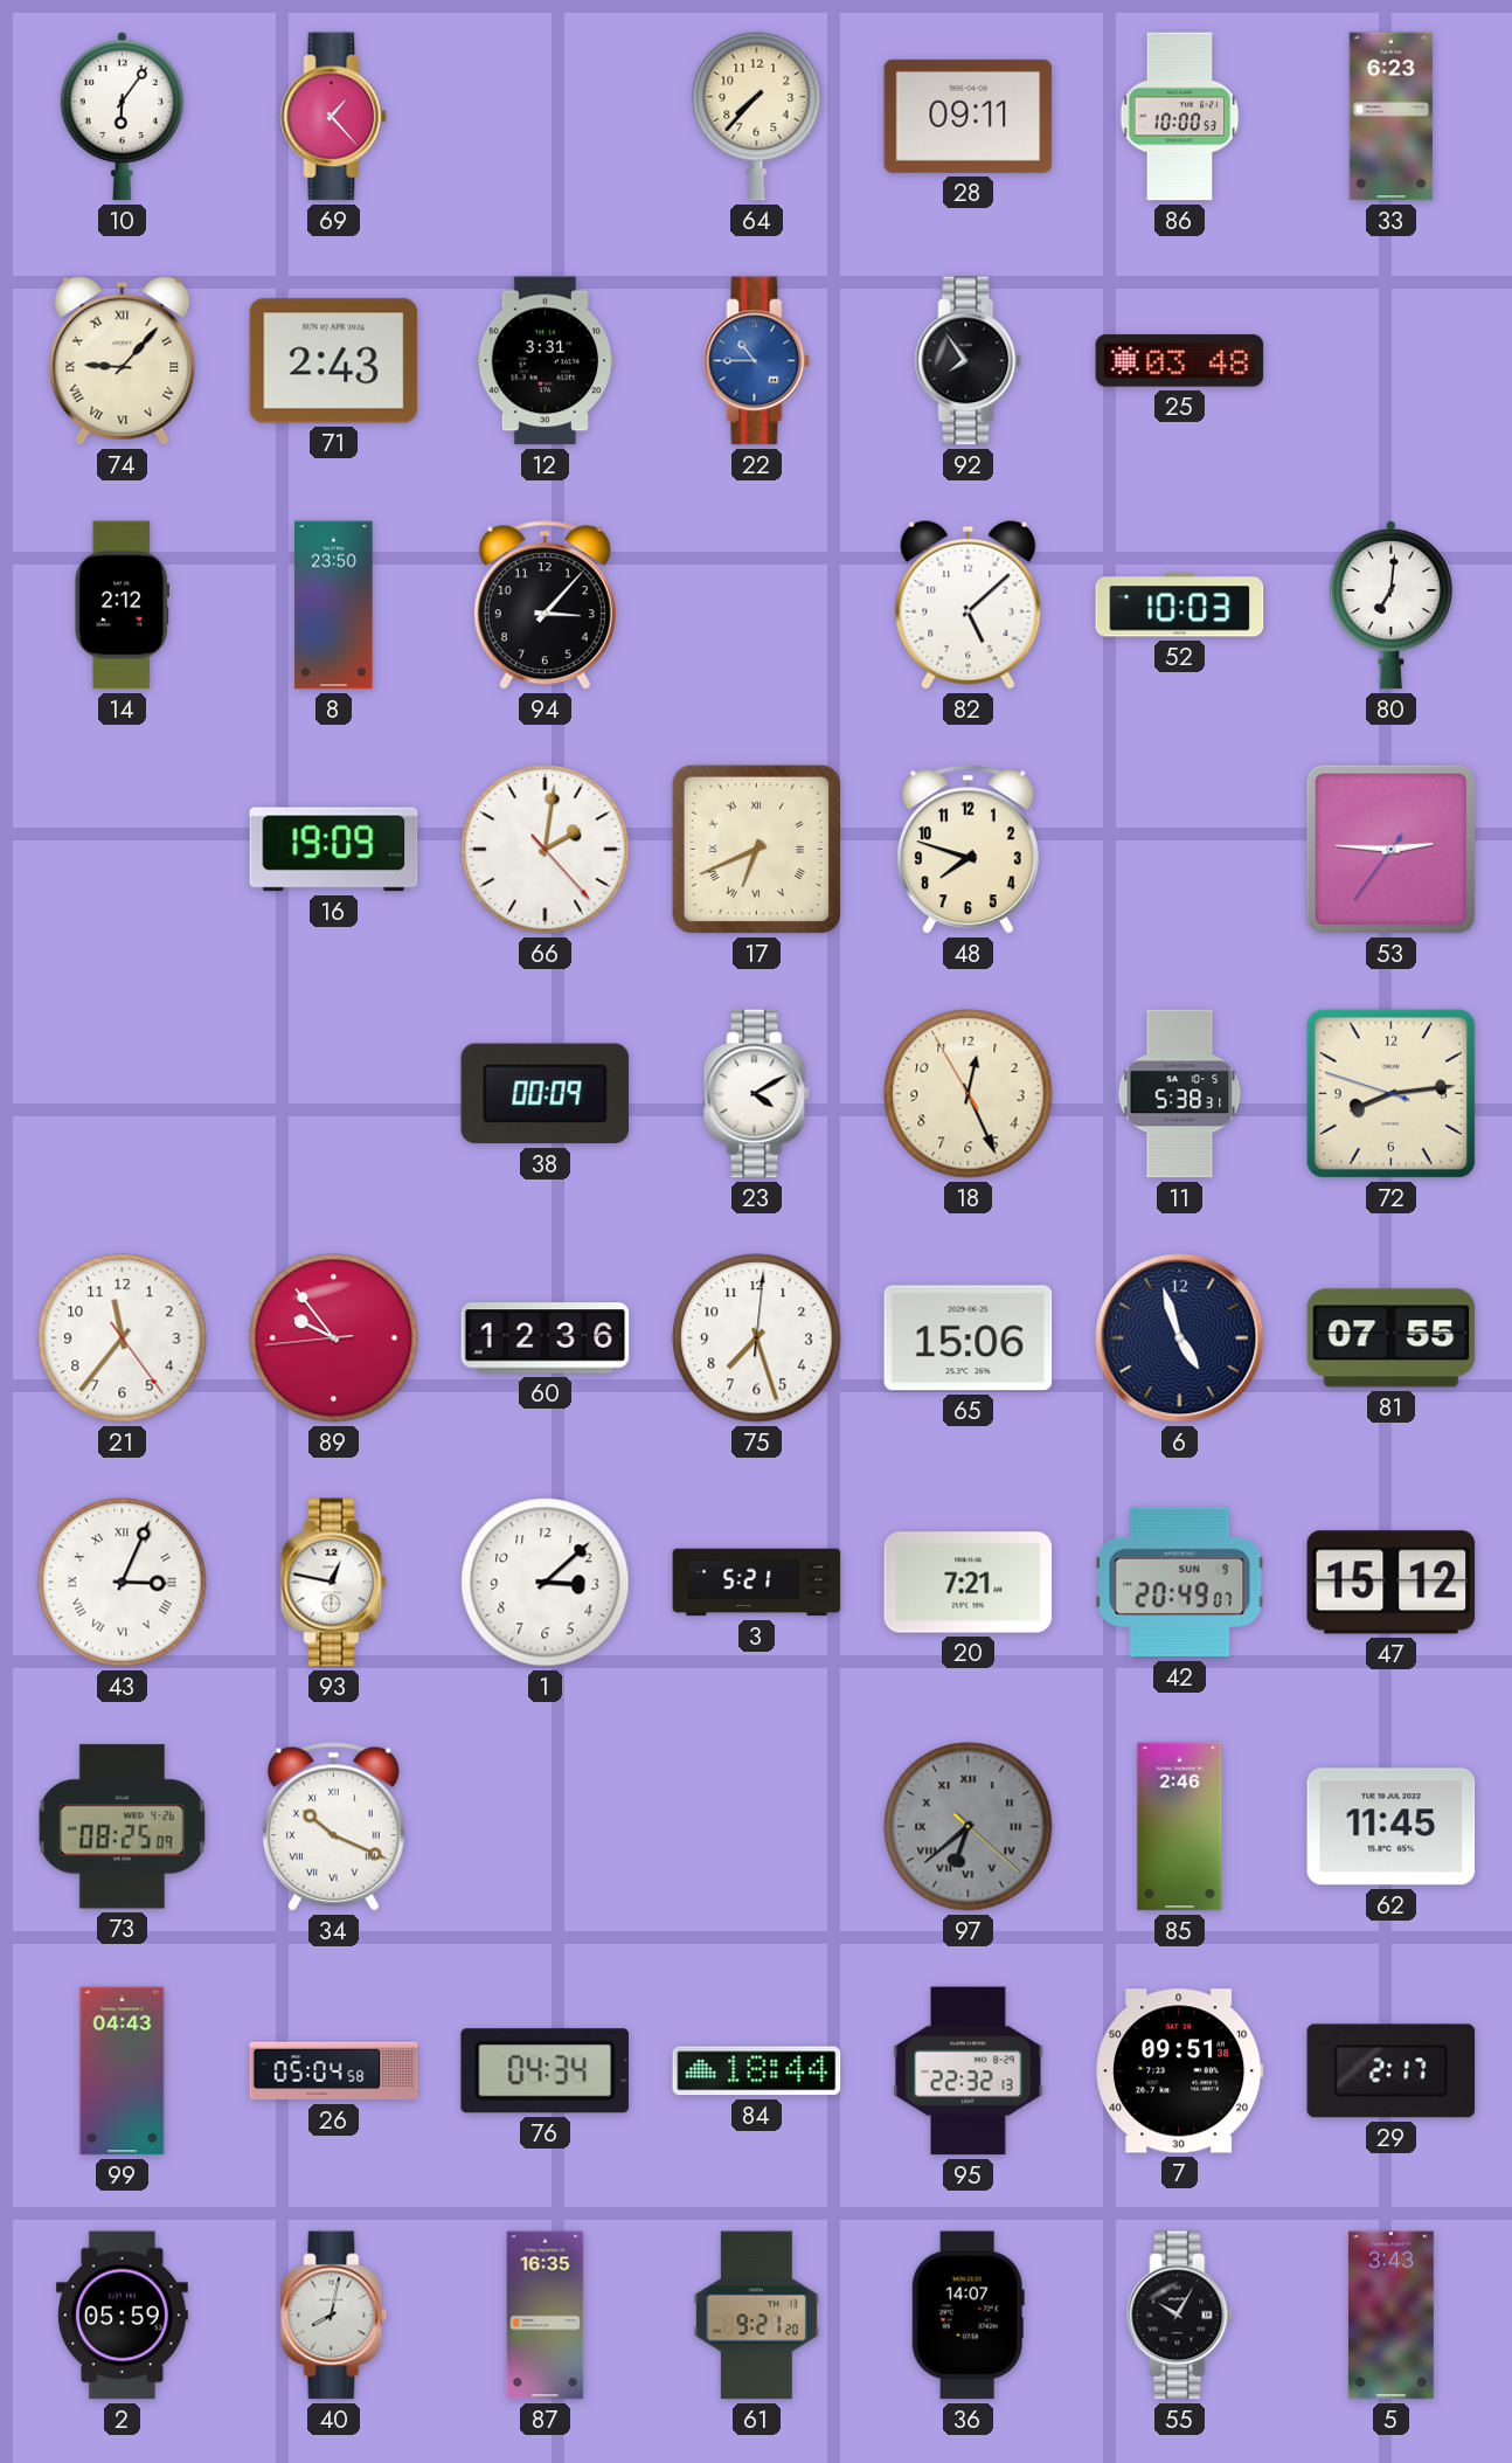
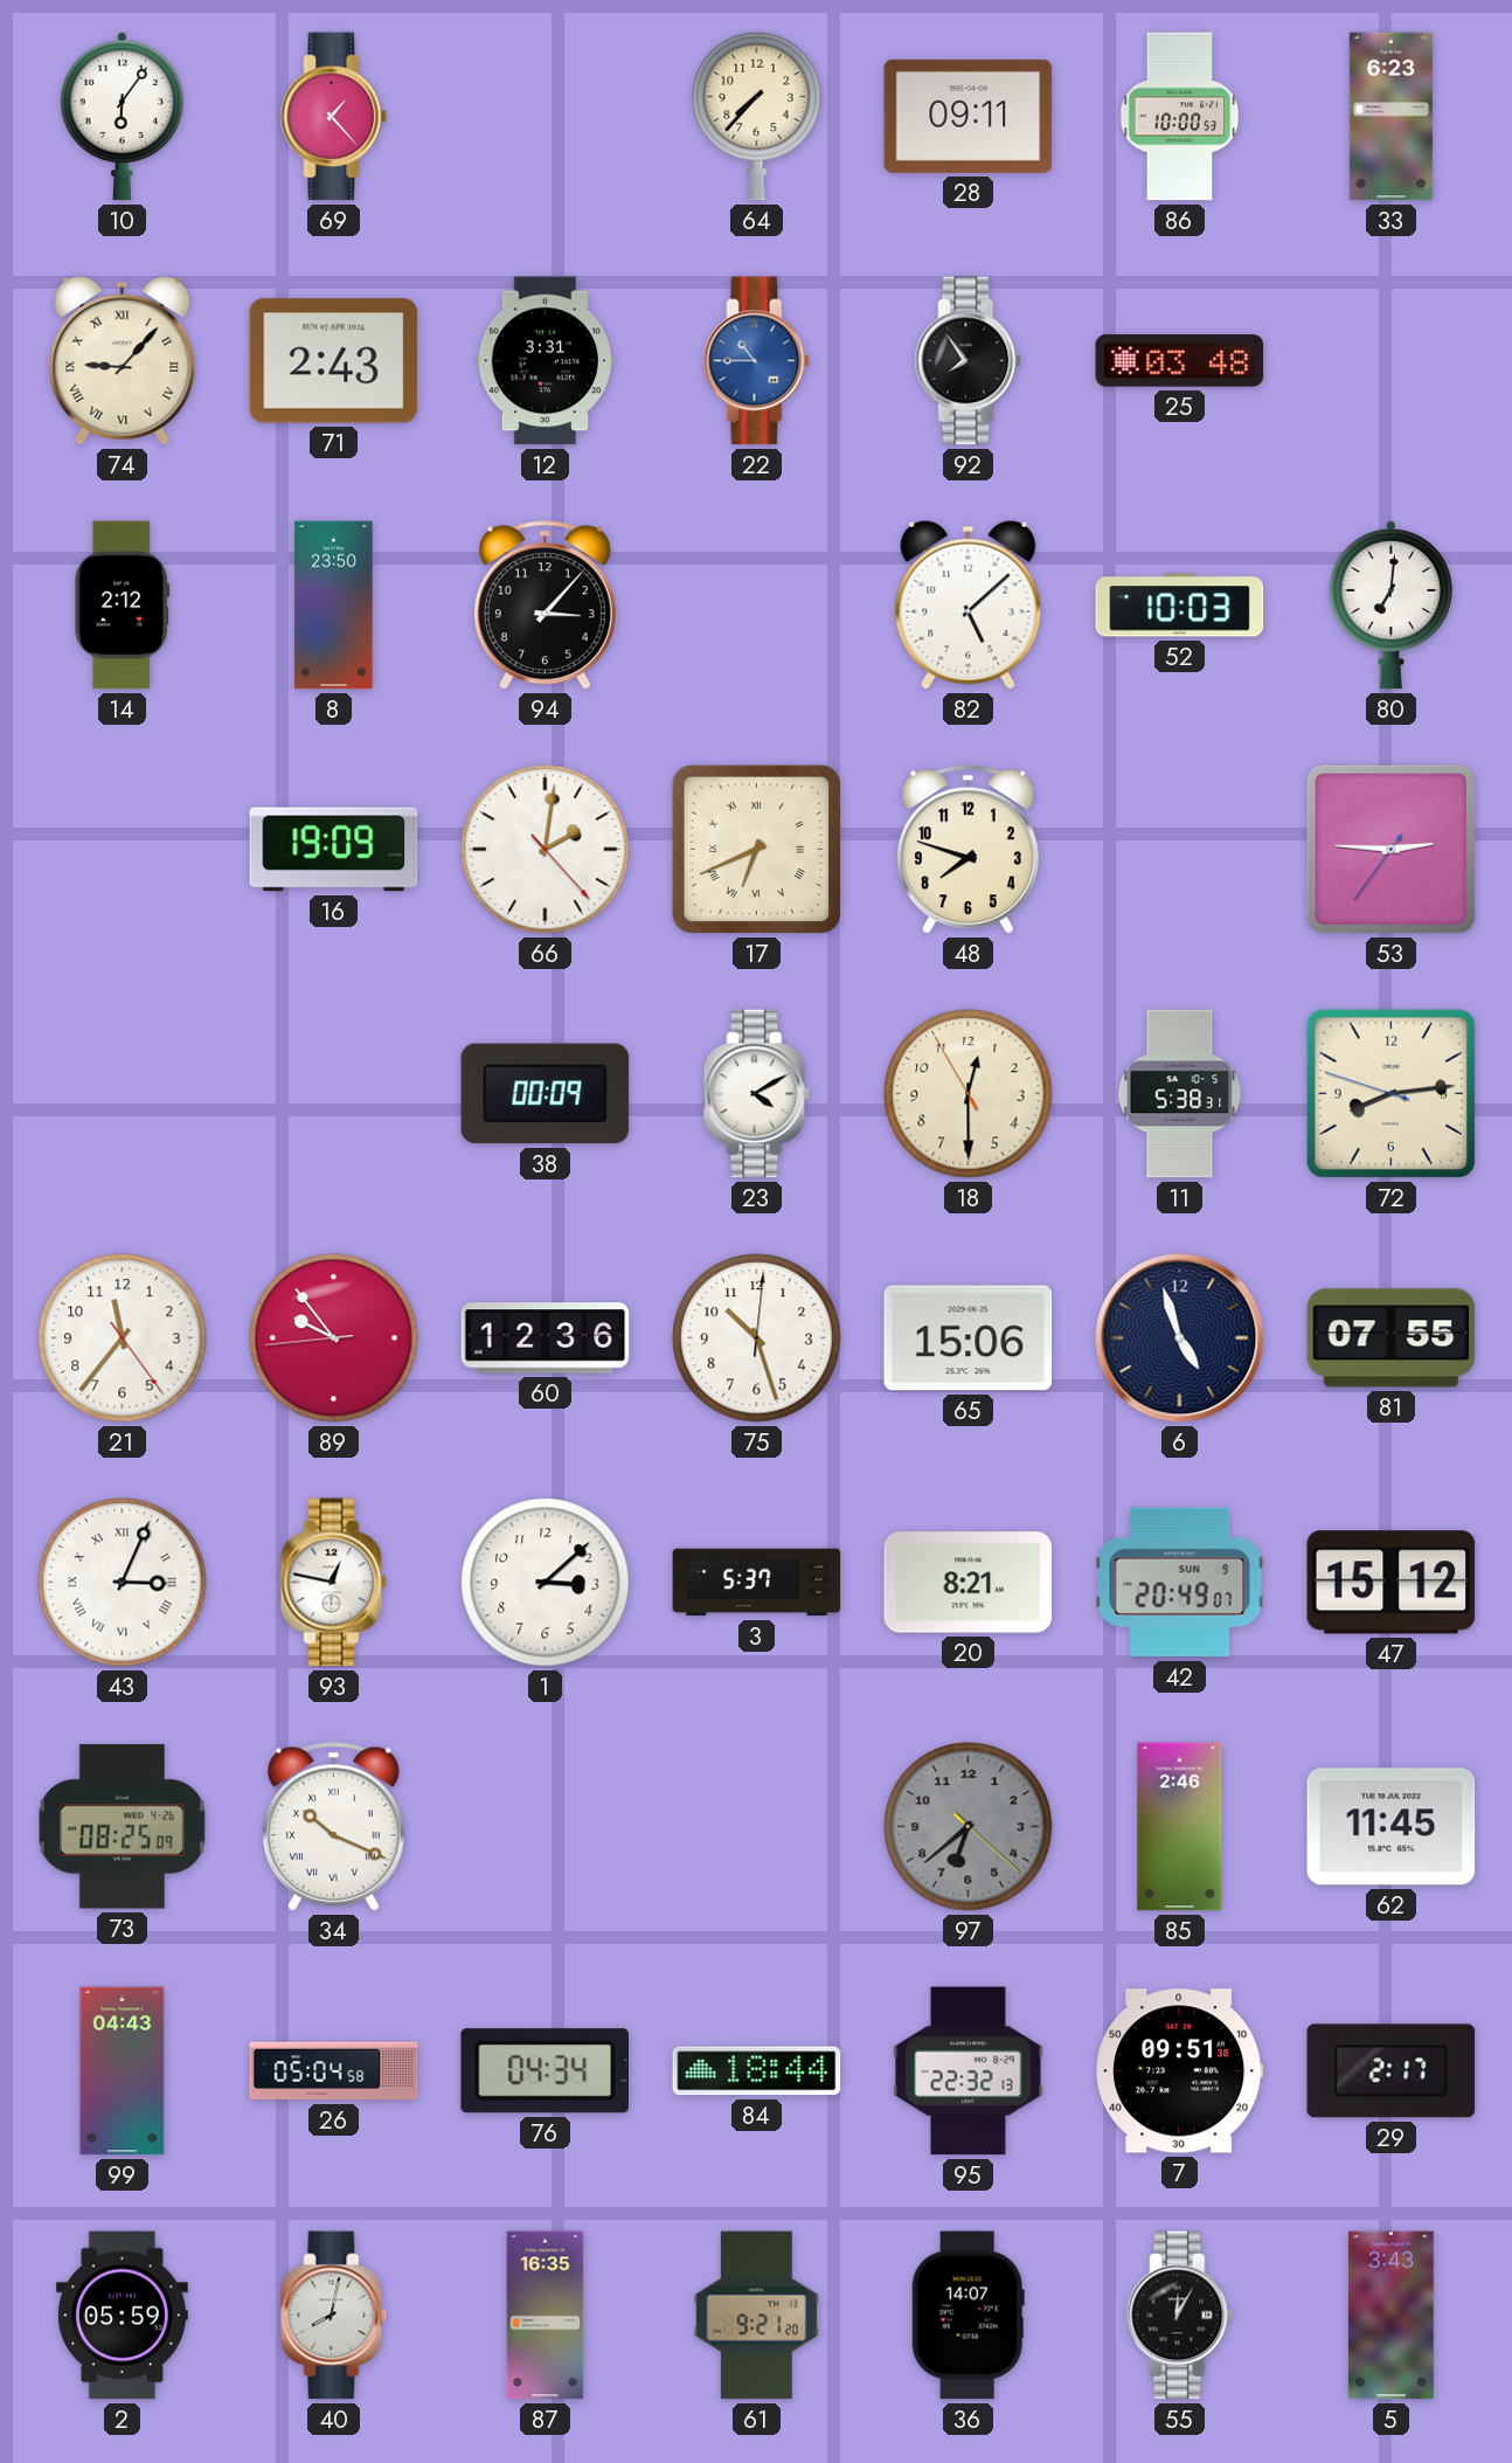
18: 12:25 -> 12:29
75: 7:27 -> 10:27
3: 5:21 -> 5:37
20: 7:21 -> 8:21
97 numerals: Roman -> Arabic
55: 10:05 -> 12:05
